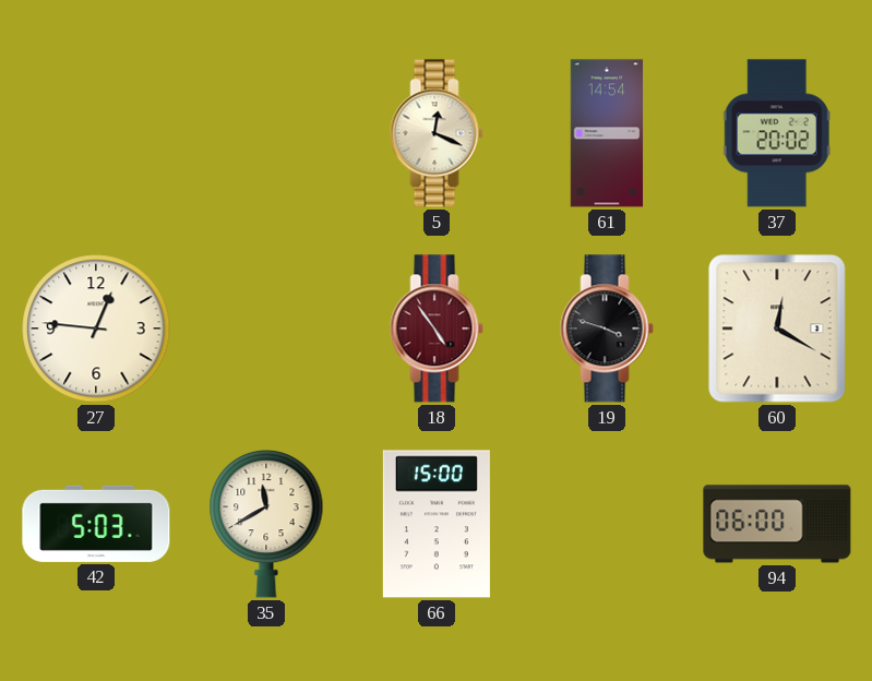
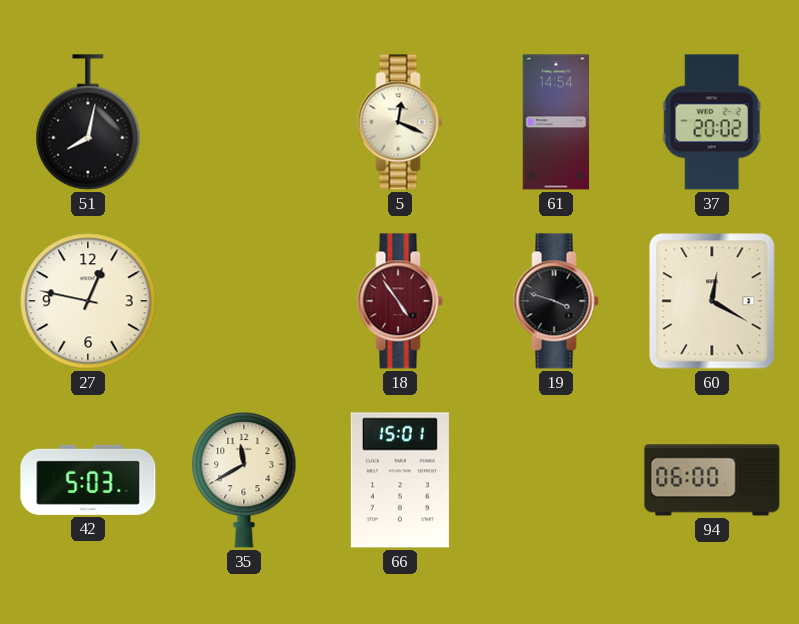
51: none -> 8:02
27: 12:46 -> 12:47
66: 15:00 -> 15:01
